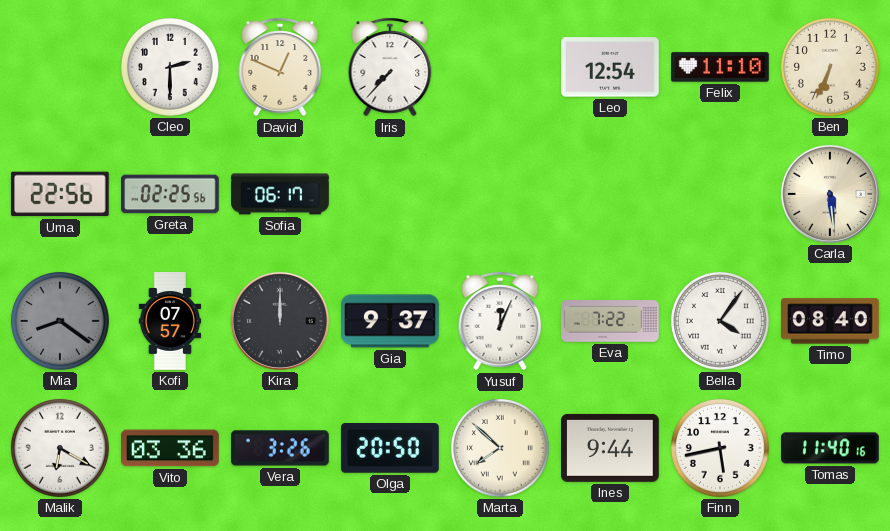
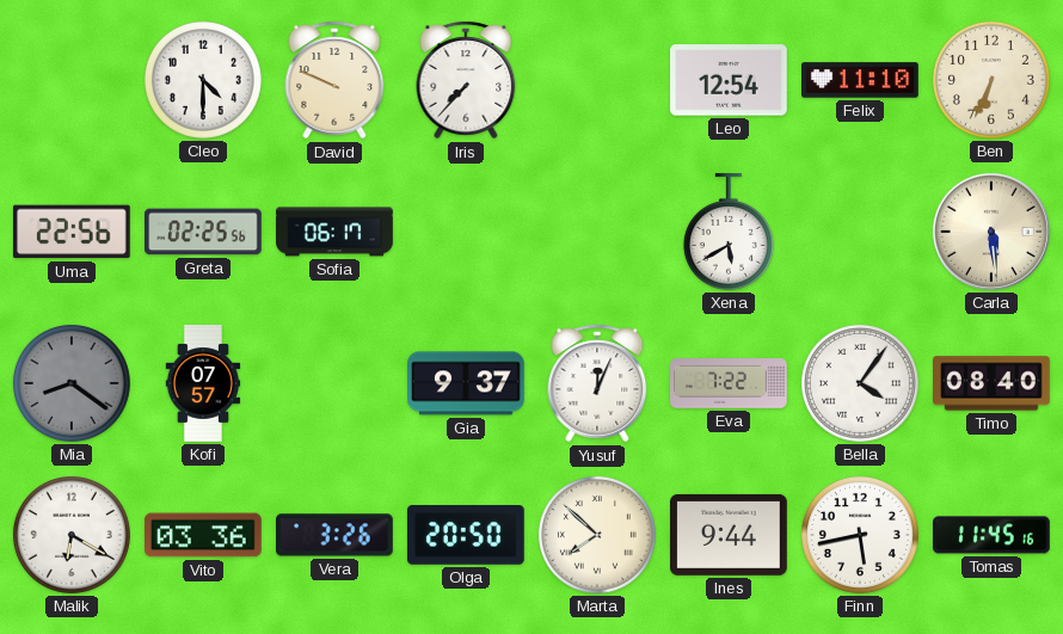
Cleo: 2:30 -> 4:30
David: 12:49 -> 9:49
Xena: none -> 5:40
Kira: 12:00 -> none
Tomas: 11:40 -> 11:45
